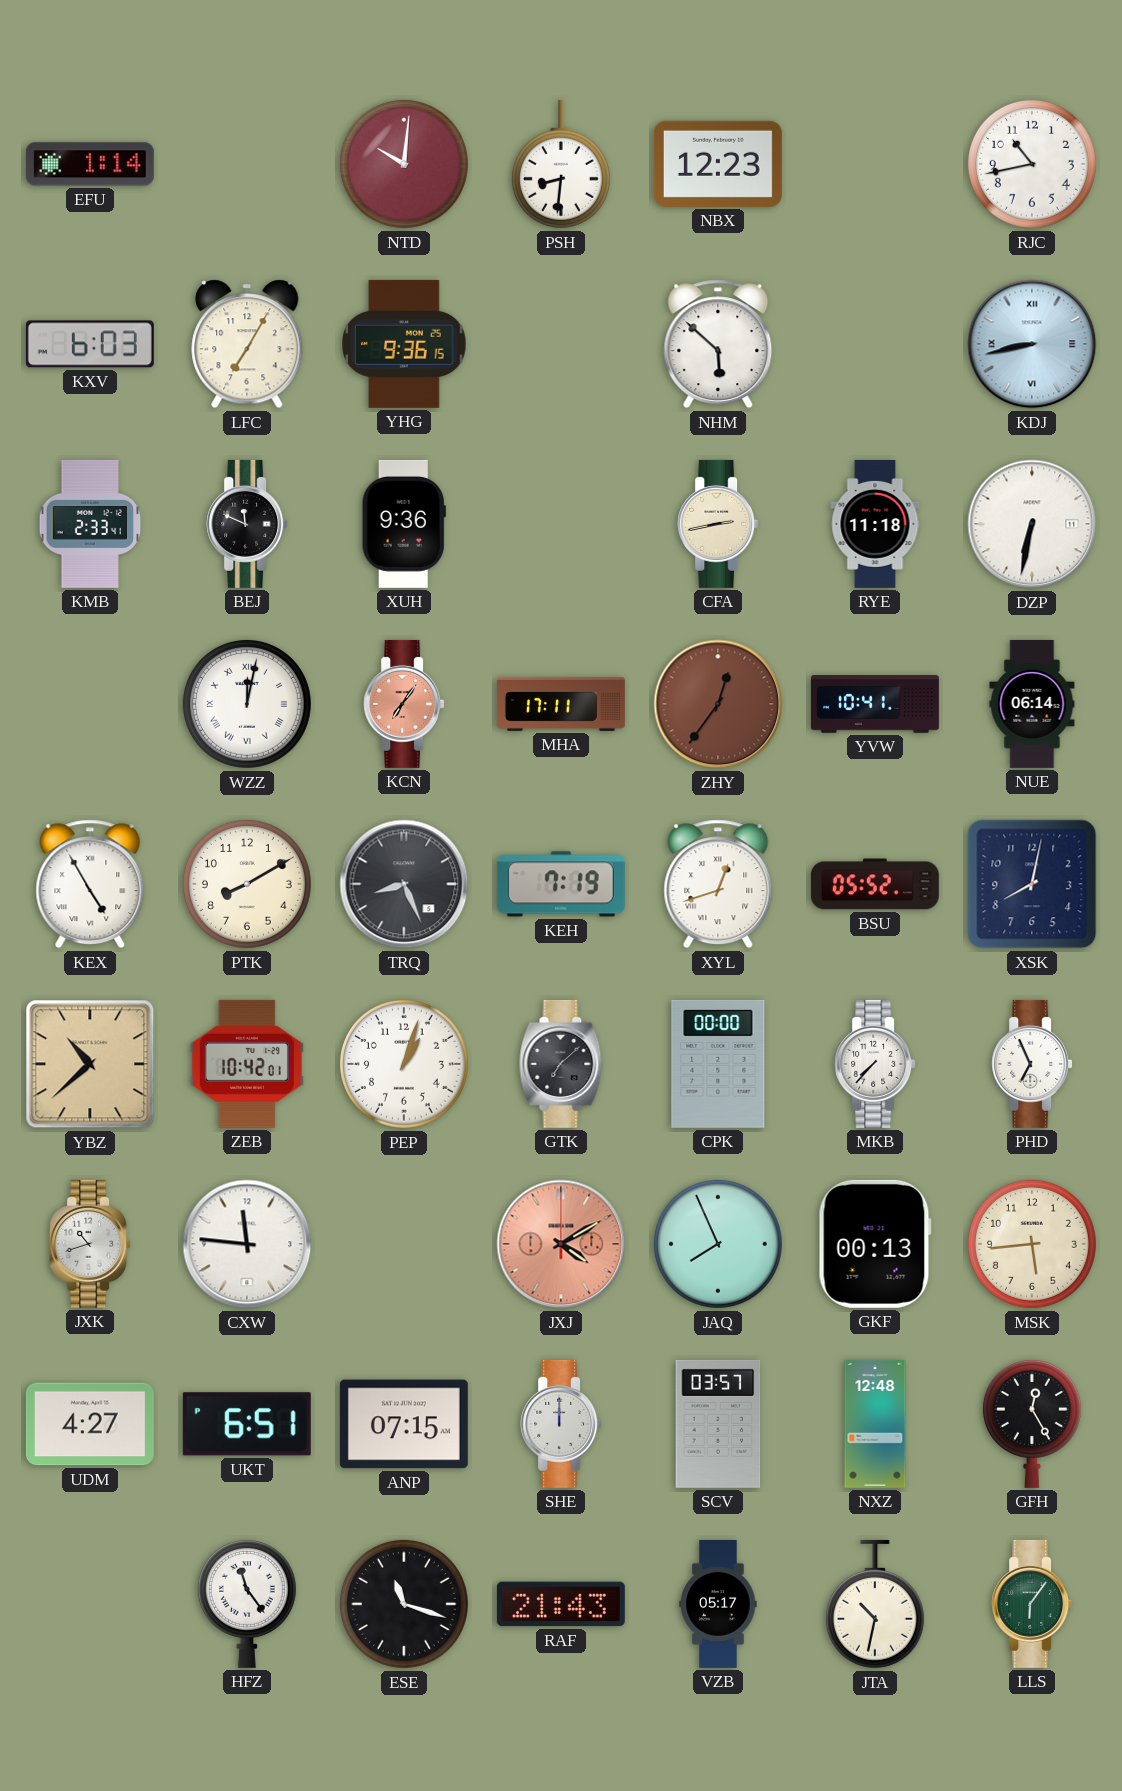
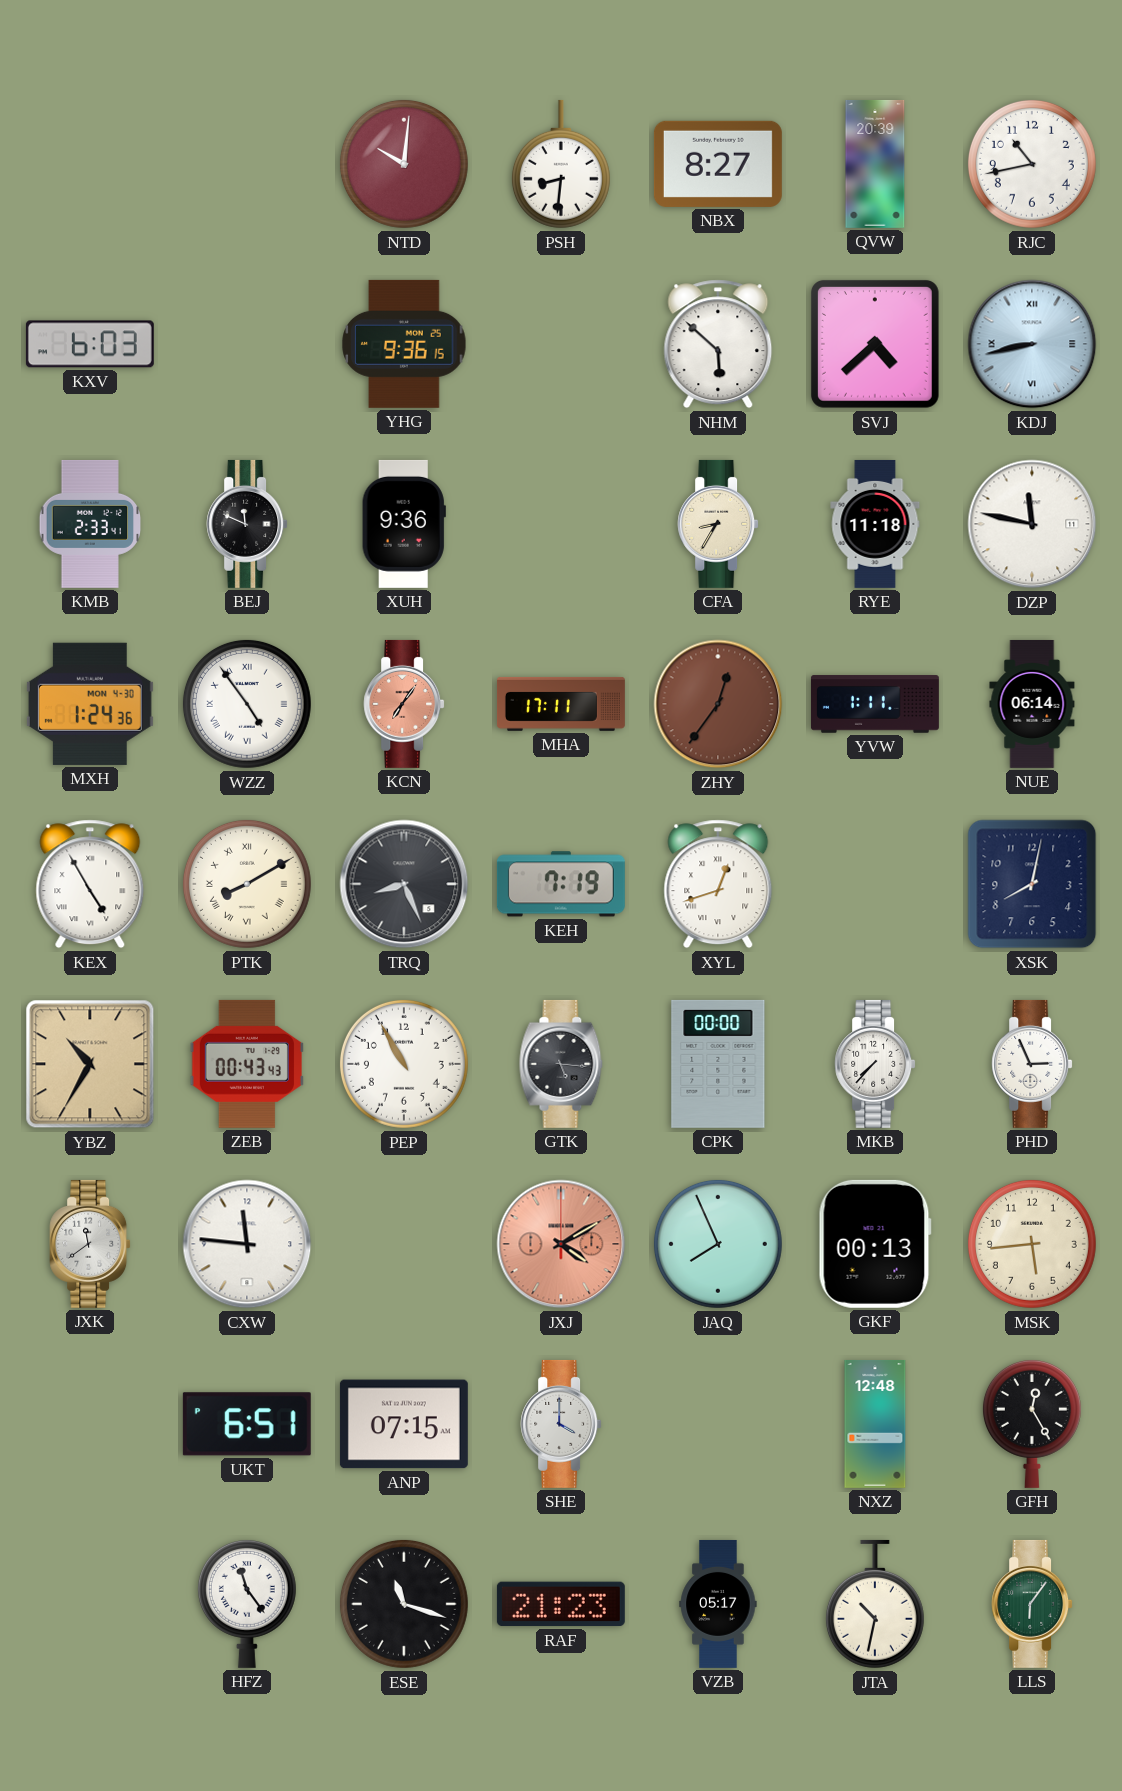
EFU: 1:14 -> none
NBX: 12:23 -> 8:27
QVW: none -> 20:39
LFC: 7:05 -> none
SVJ: none -> 4:38
CFA: 2:43 -> 8:35
DZP: 6:32 -> 11:47
MXH: none -> 1:24
WZZ: 12:02 -> 4:54
YVW: 10:41 -> 1:11
PTK numerals: Arabic -> Roman
BSU: 05:52 -> none
YBZ: 10:38 -> 10:35
ZEB: 10:42 -> 00:43
PEP: 1:03 -> 10:55
GTK: 7:08 -> 5:16
PHD: 6:56 -> 2:56
JXK: 10:42 -> 11:39
UDM: 4:27 -> none
SHE: 12:00 -> 4:00
SCV: 03:57 -> none
RAF: 21:43 -> 21:23
